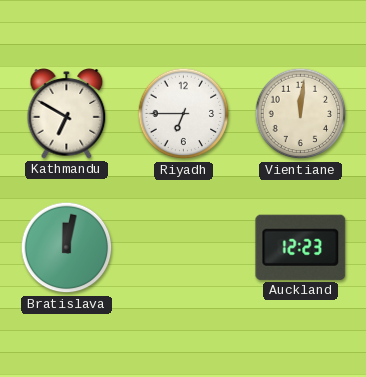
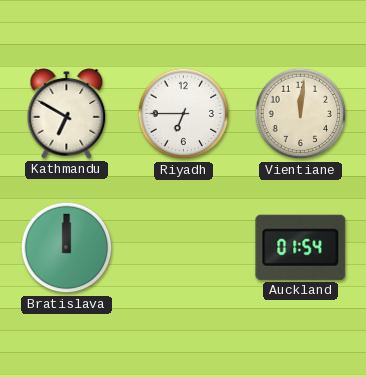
Bratislava: 12:02 -> 12:00
Auckland: 12:23 -> 01:54
